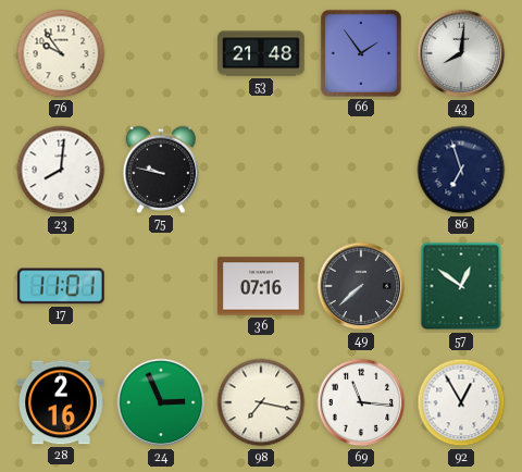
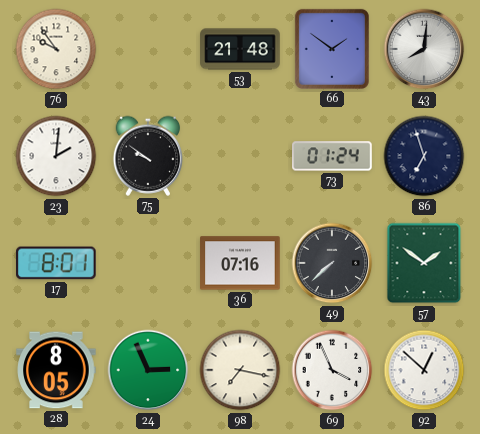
66: 1:54 -> 1:51
23: 8:01 -> 2:01
75: 9:47 -> 9:51
73: none -> 01:24
17: 11:01 -> 8:01
57: 12:51 -> 1:51
28: 2:16 -> 8:05
69: 11:16 -> 3:56
92: 12:55 -> 12:52
